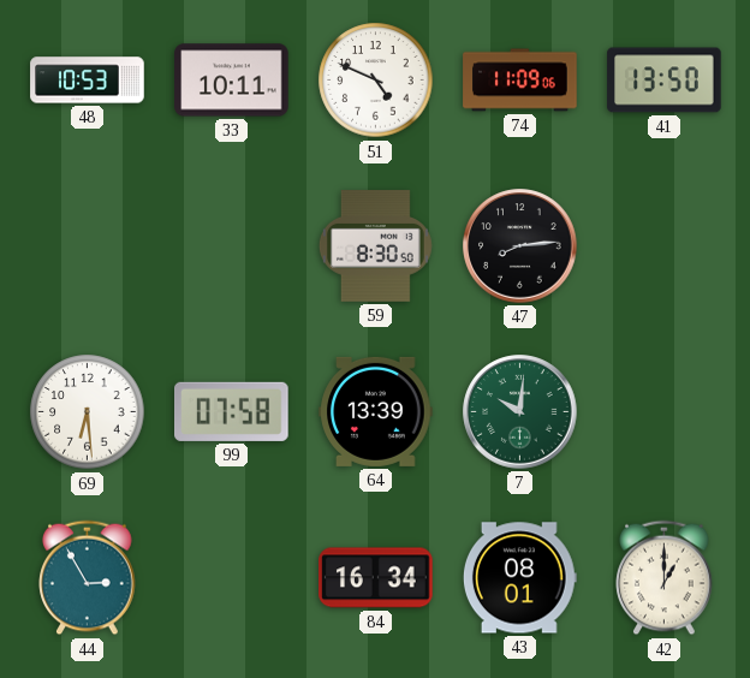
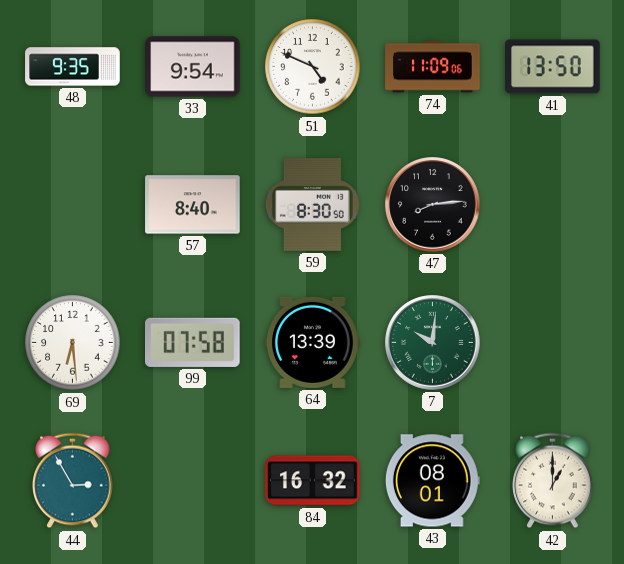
48: 10:53 -> 9:35
33: 10:11 -> 9:54
57: none -> 8:40
84: 16:34 -> 16:32
